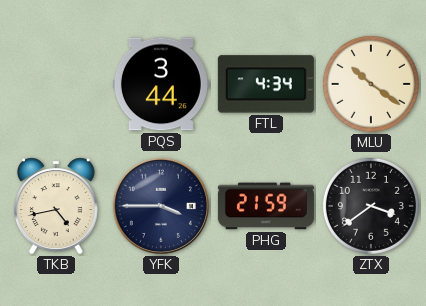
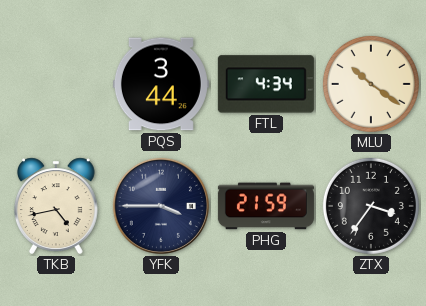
ZTX: 3:39 -> 3:36
